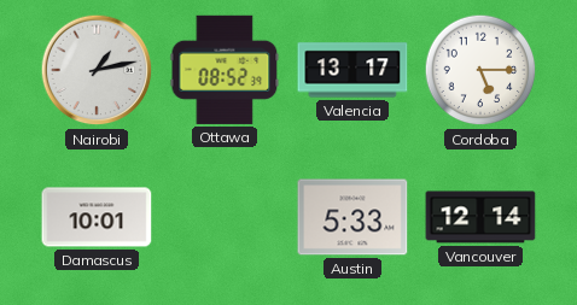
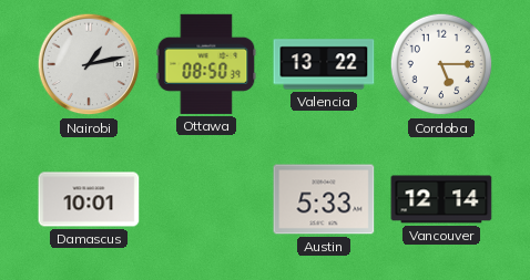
Ottawa: 08:52 -> 08:50
Valencia: 13:17 -> 13:22
